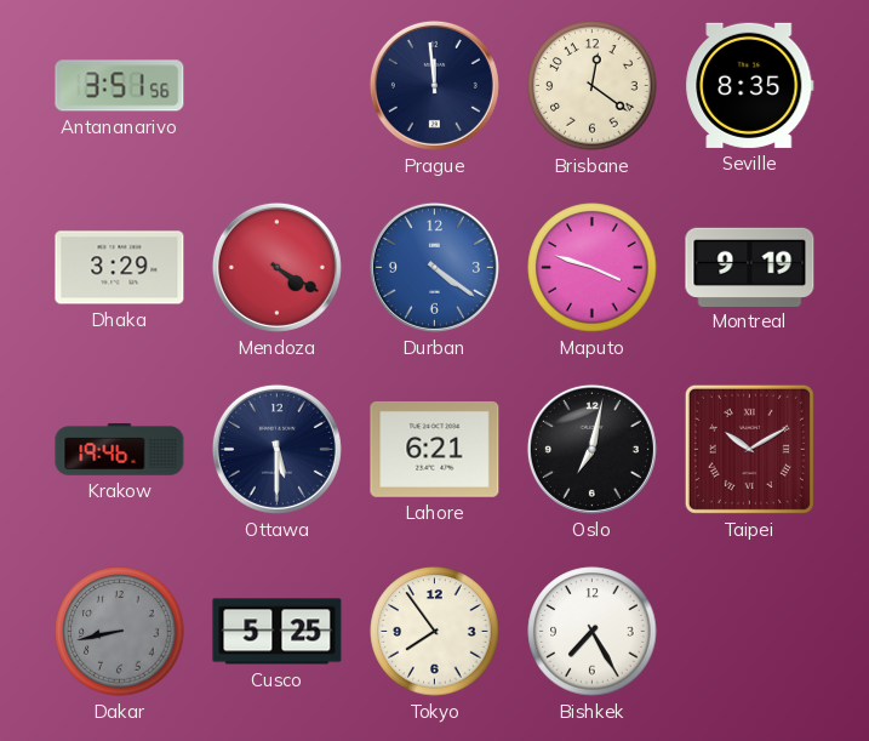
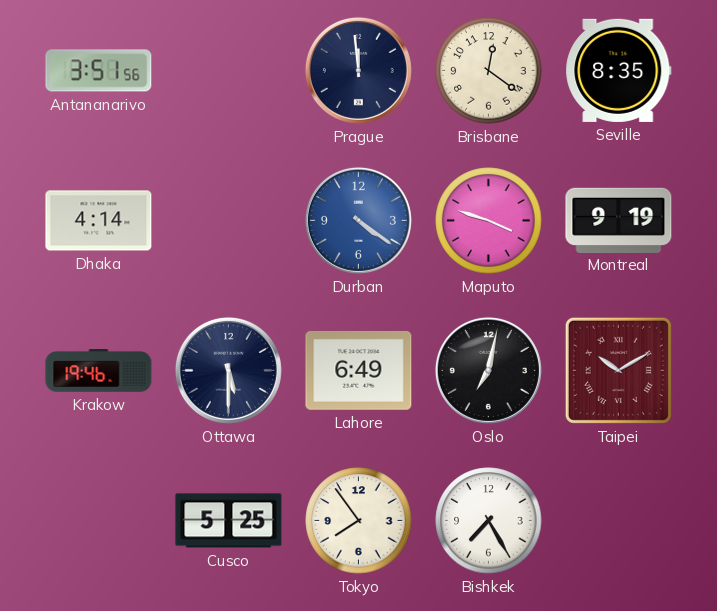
Dhaka: 3:29 -> 4:14
Mendoza: 4:20 -> none
Lahore: 6:21 -> 6:49
Dakar: 8:43 -> none
